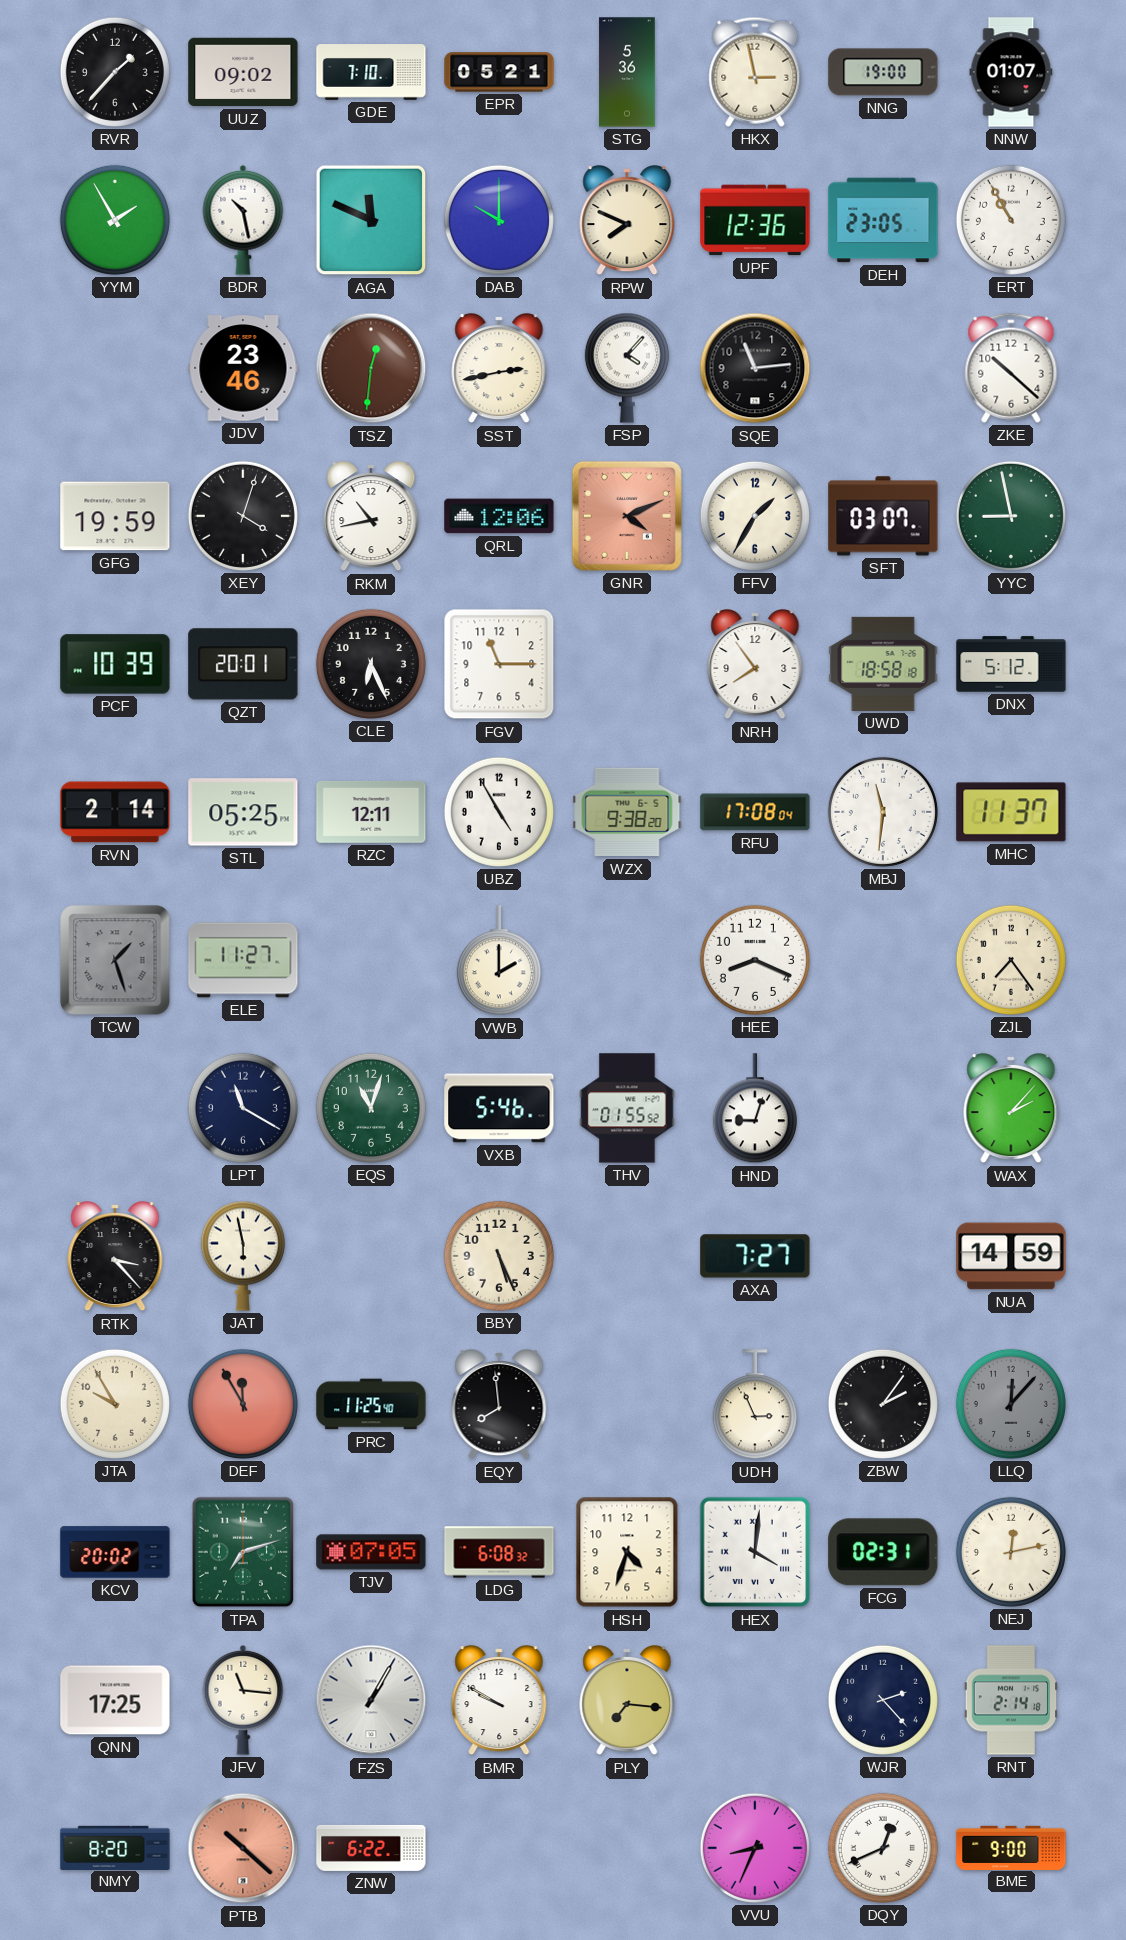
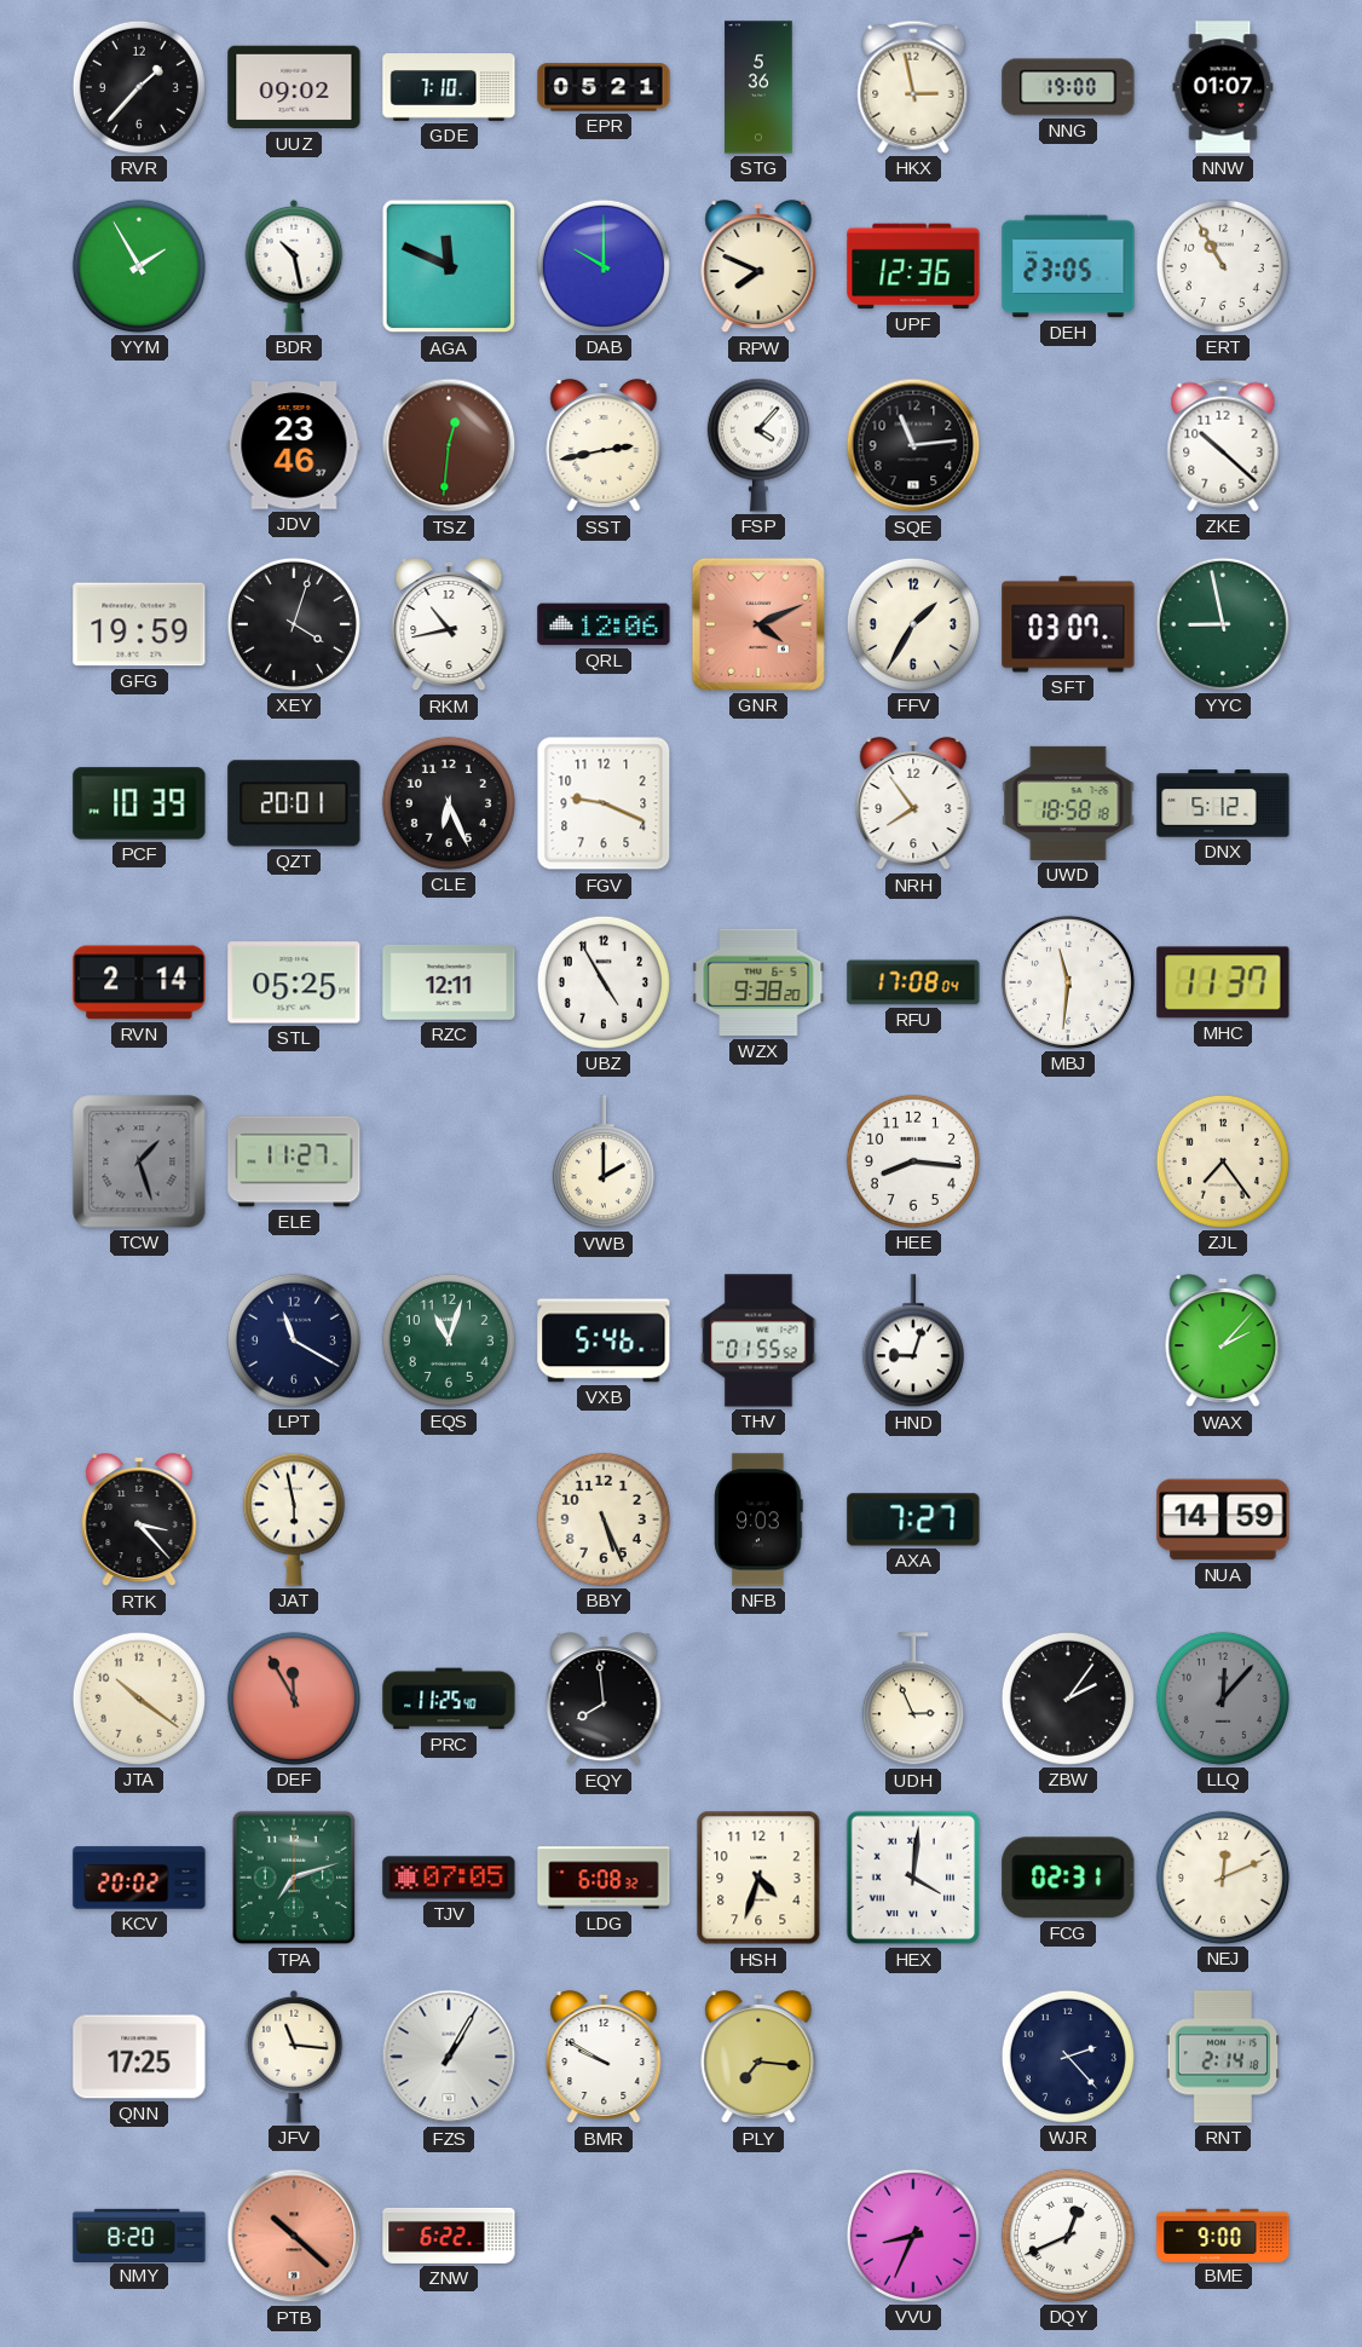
FGV: 11:15 -> 9:19
HEE: 8:19 -> 8:16
NFB: none -> 9:03
JTA: 9:55 -> 10:21
NEJ: 12:13 -> 12:11
